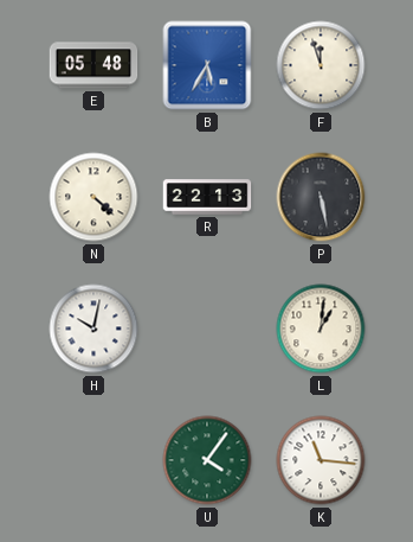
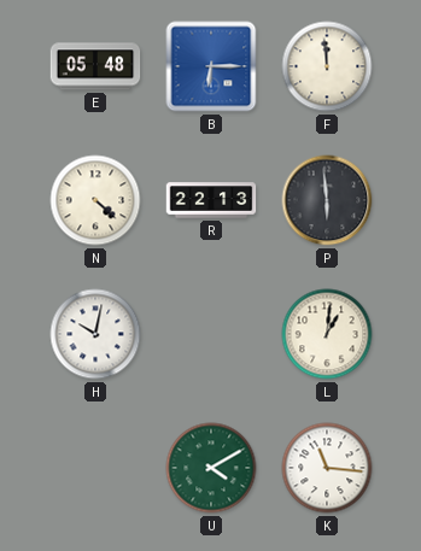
B: 5:35 -> 6:15
F: 11:57 -> 11:59
P: 5:28 -> 5:59
U: 4:06 -> 4:10
